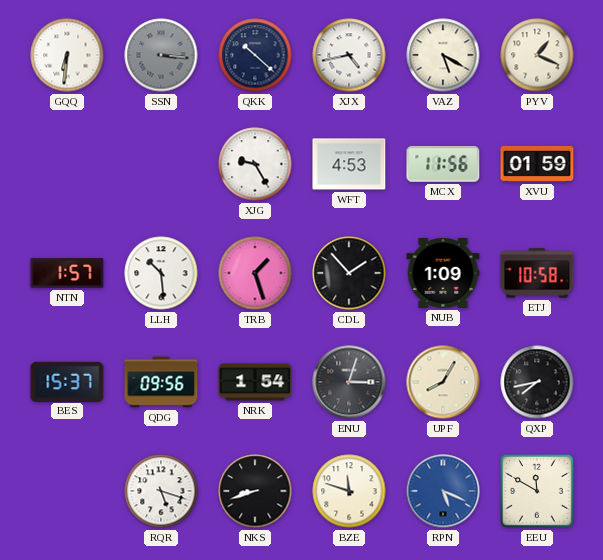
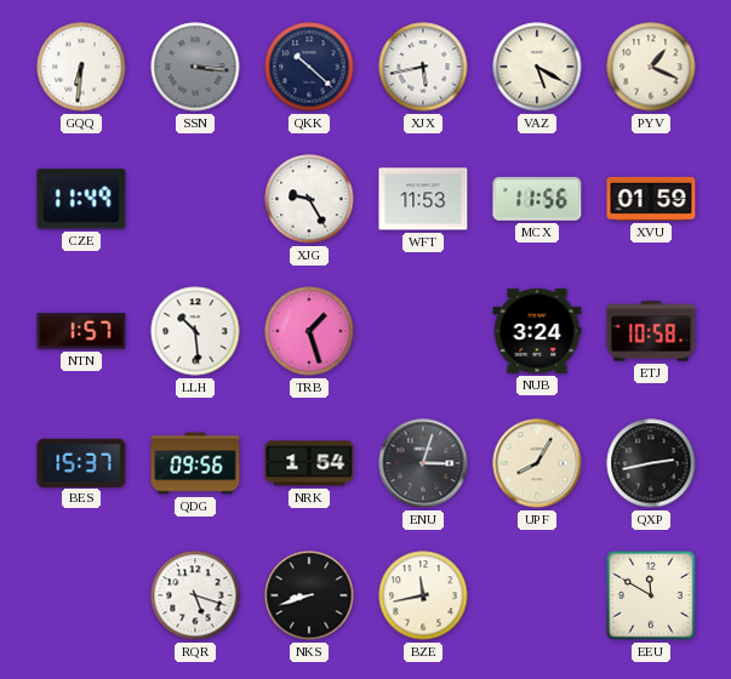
XJX: 4:43 -> 5:43
CZE: none -> 11:49
WFT: 4:53 -> 11:53
CDL: 1:53 -> none
NUB: 1:09 -> 3:24
QXP: 7:43 -> 2:43
BZE: 11:48 -> 11:43
RPN: 5:19 -> none
